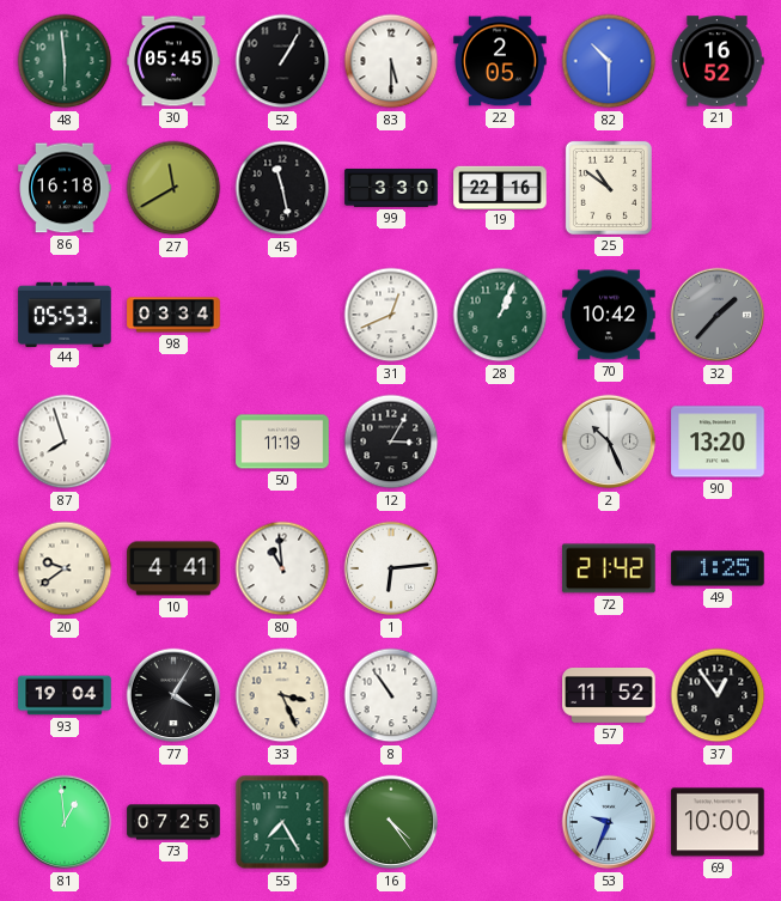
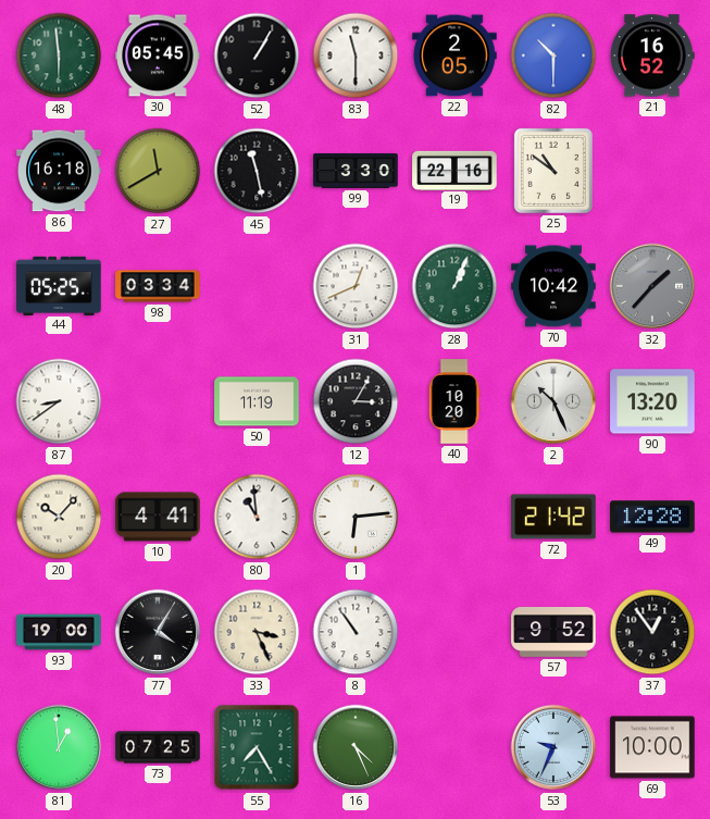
83: 5:30 -> 11:30
44: 05:53 -> 05:25
87: 7:57 -> 8:39
40: none -> 10:20
20: 9:39 -> 10:07
49: 1:25 -> 12:28
93: 19:04 -> 19:00
57: 11:52 -> 9:52
16: 4:24 -> 4:26
